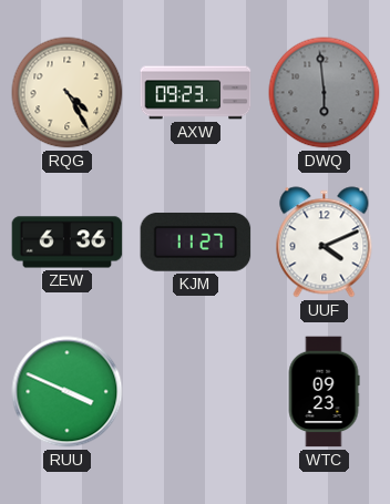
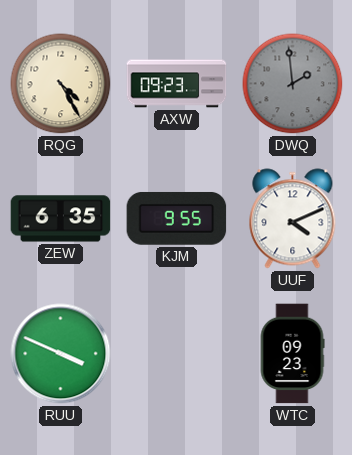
DWQ: 5:59 -> 1:59
ZEW: 6:36 -> 6:35
KJM: 11:27 -> 9:55
